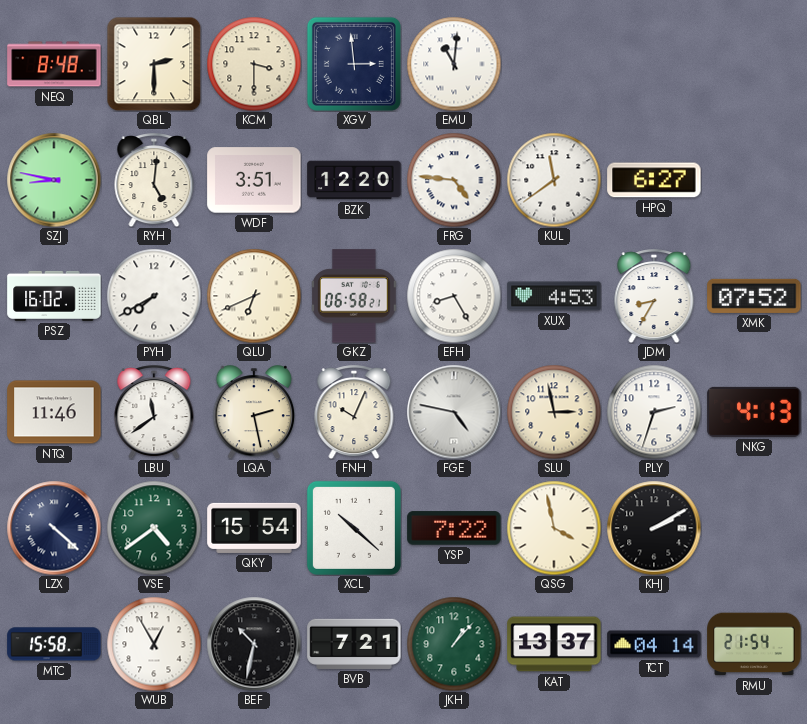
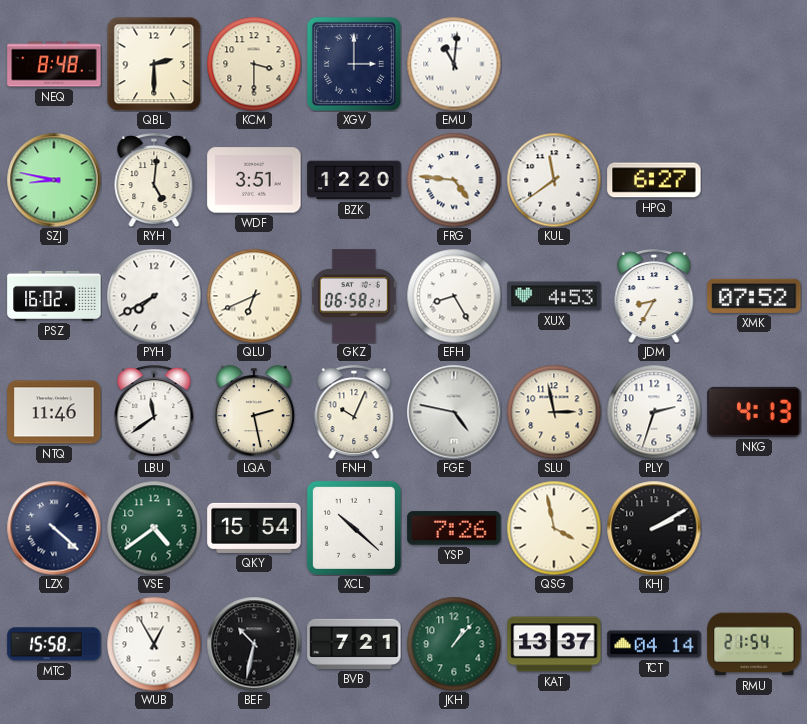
XGV: 2:59 -> 3:00
YSP: 7:22 -> 7:26
